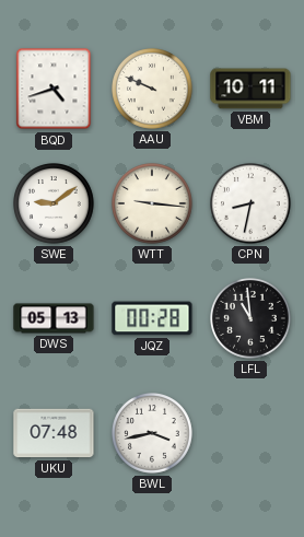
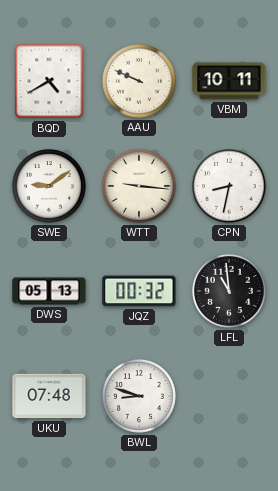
BQD: 4:42 -> 4:40
JQZ: 00:28 -> 00:32
BWL: 3:43 -> 8:48
